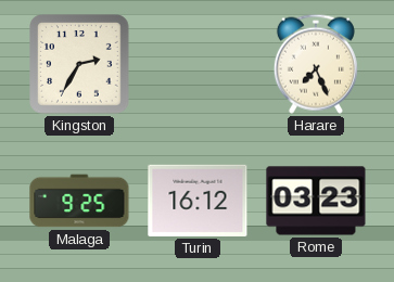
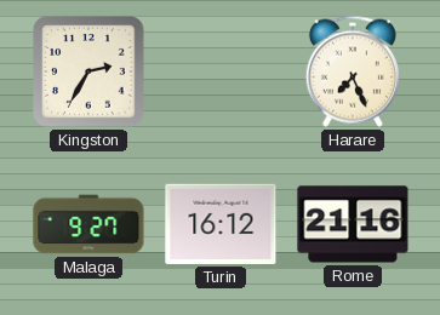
Malaga: 9:25 -> 9:27
Rome: 03:23 -> 21:16
